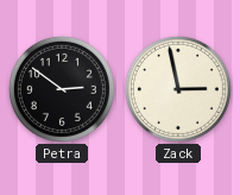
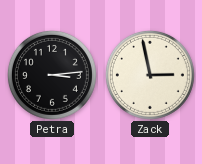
Petra: 2:51 -> 3:14
